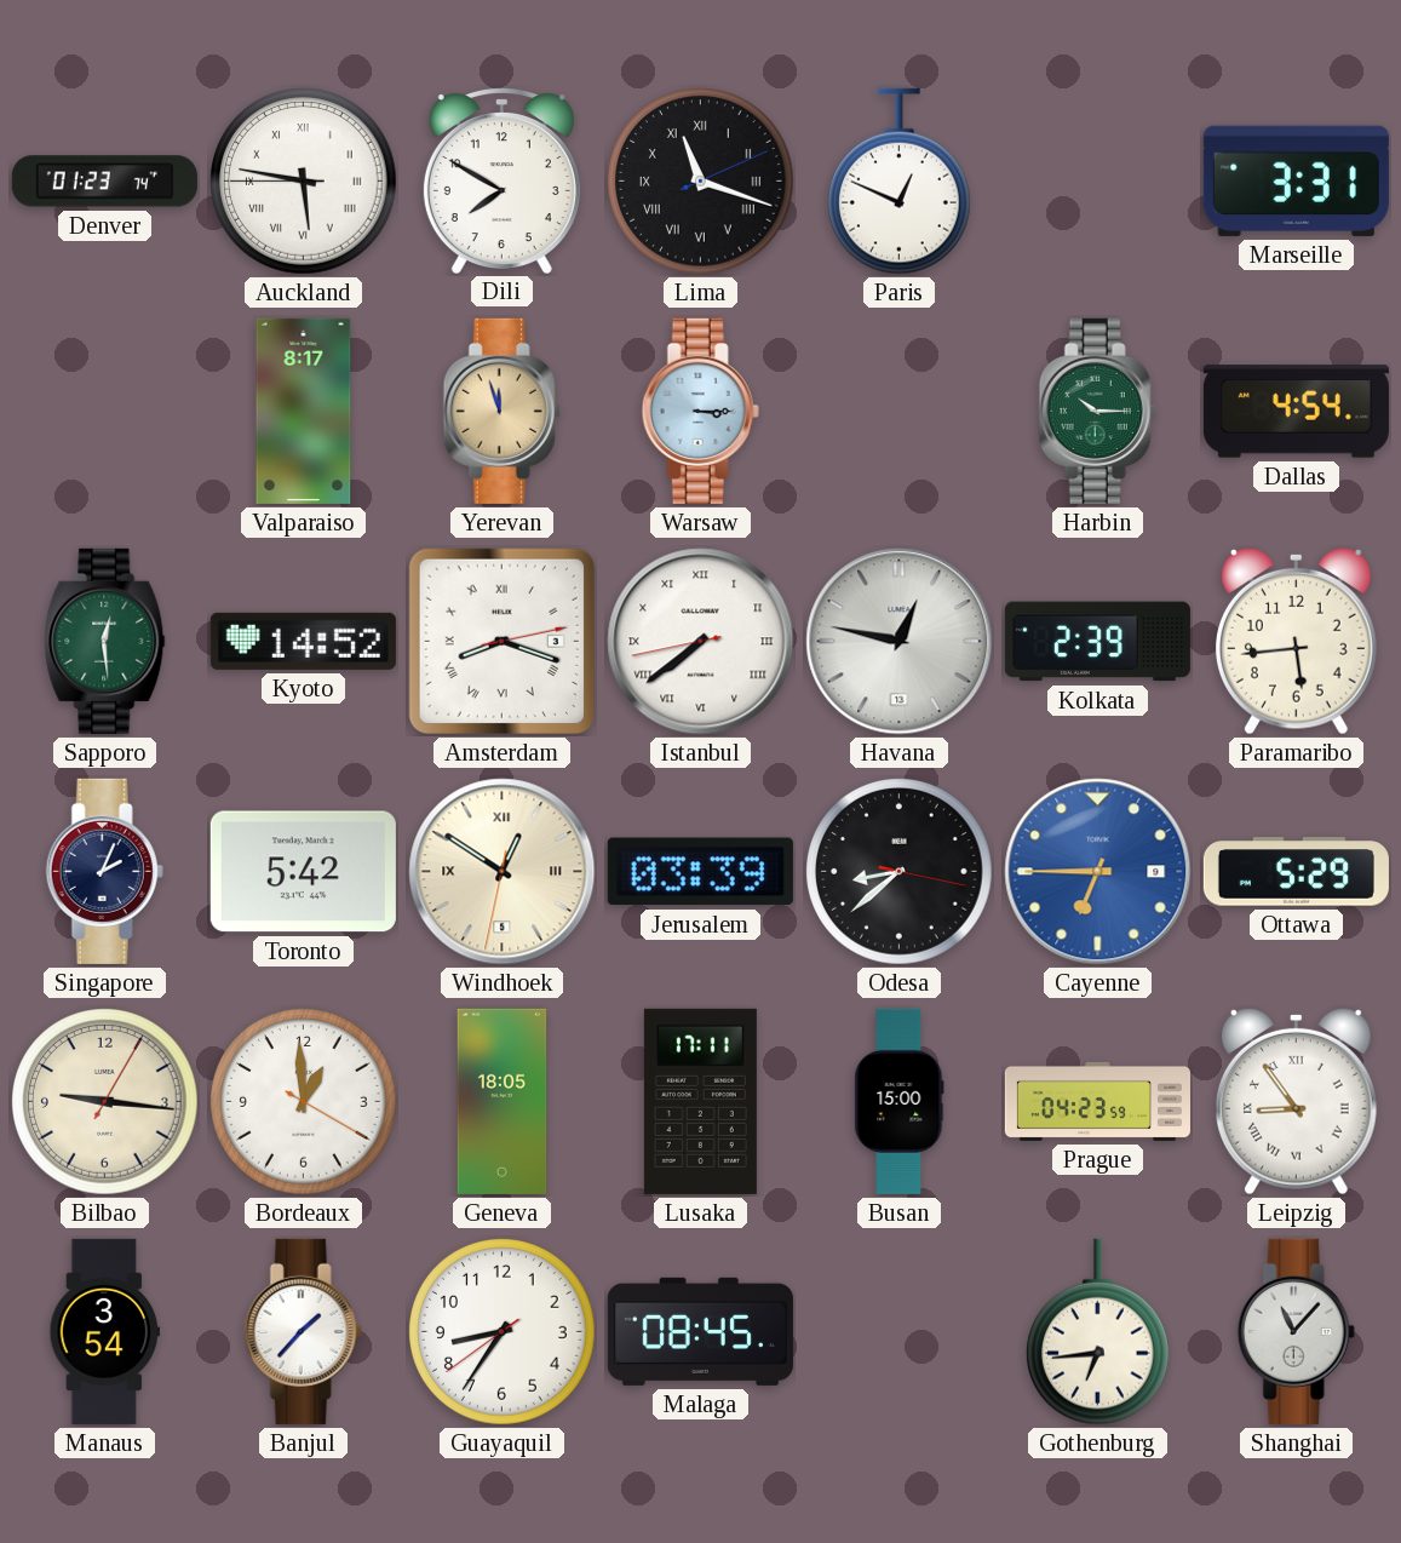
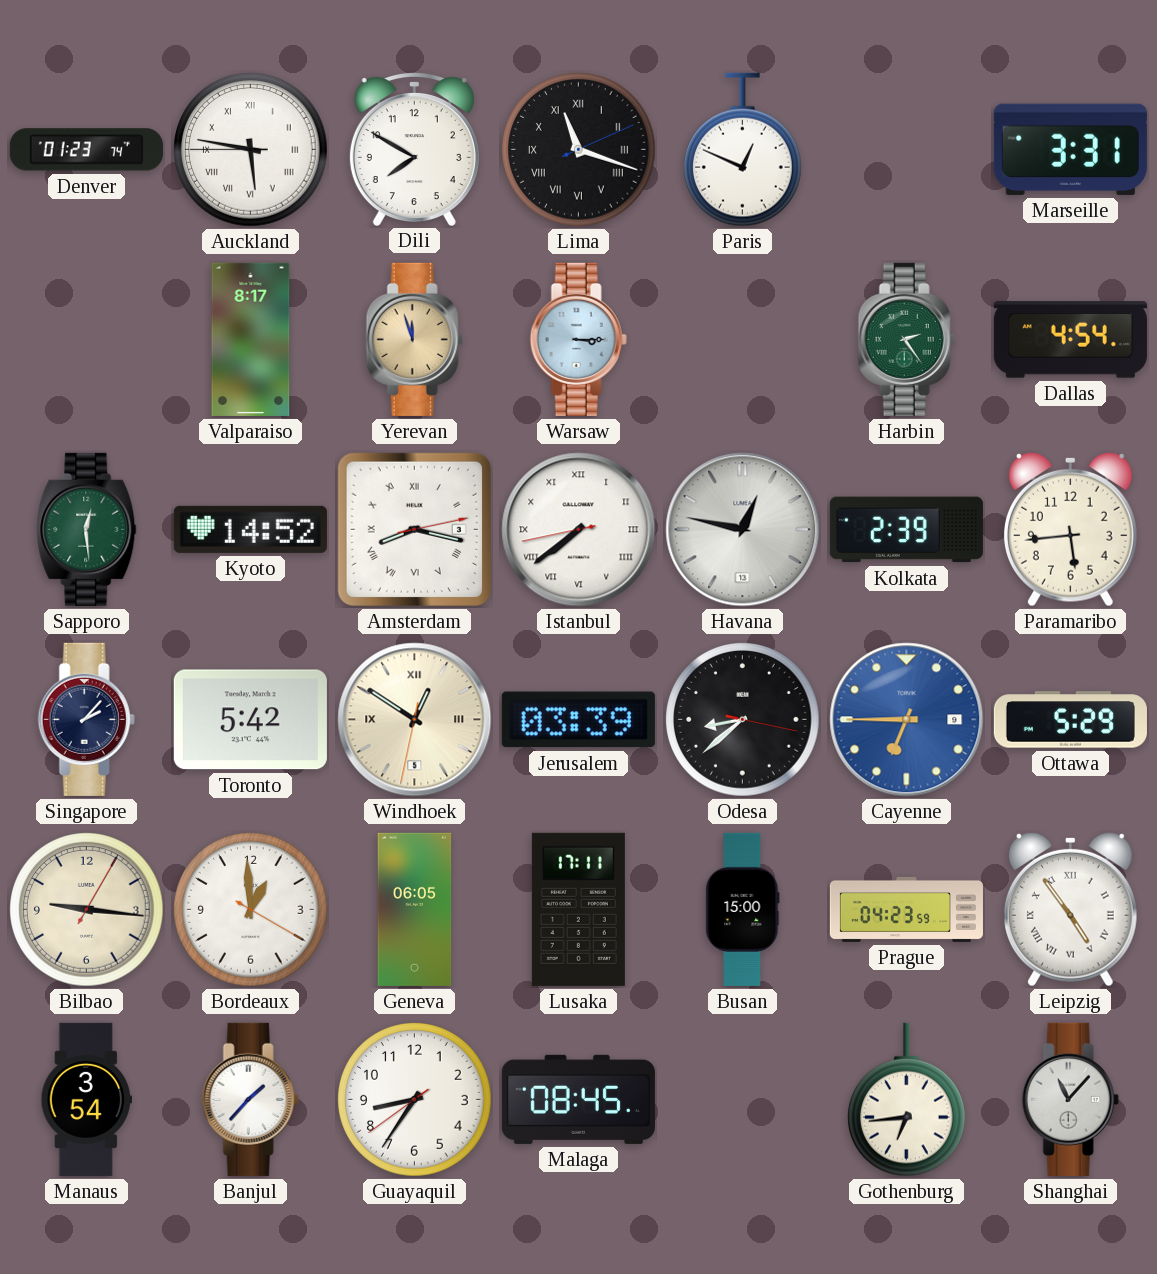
Harbin: 10:15 -> 2:24
Amsterdam: 8:18 -> 8:17
Singapore: 2:04 -> 2:07
Geneva: 18:05 -> 06:05
Leipzig: 8:54 -> 4:54
